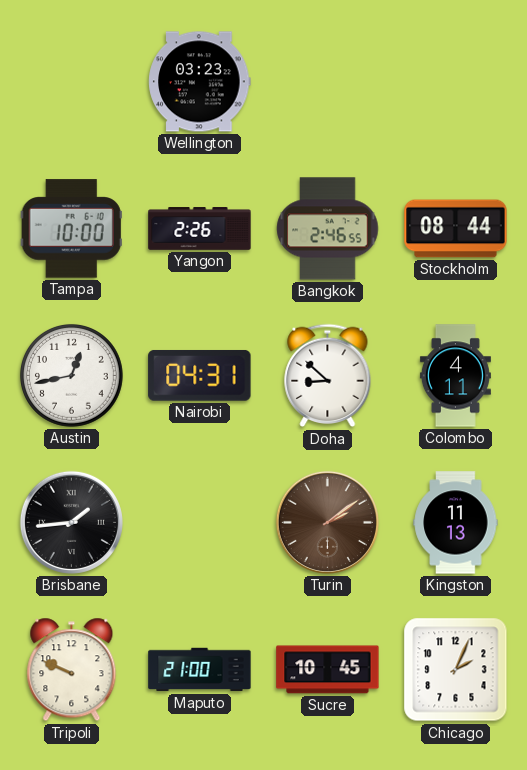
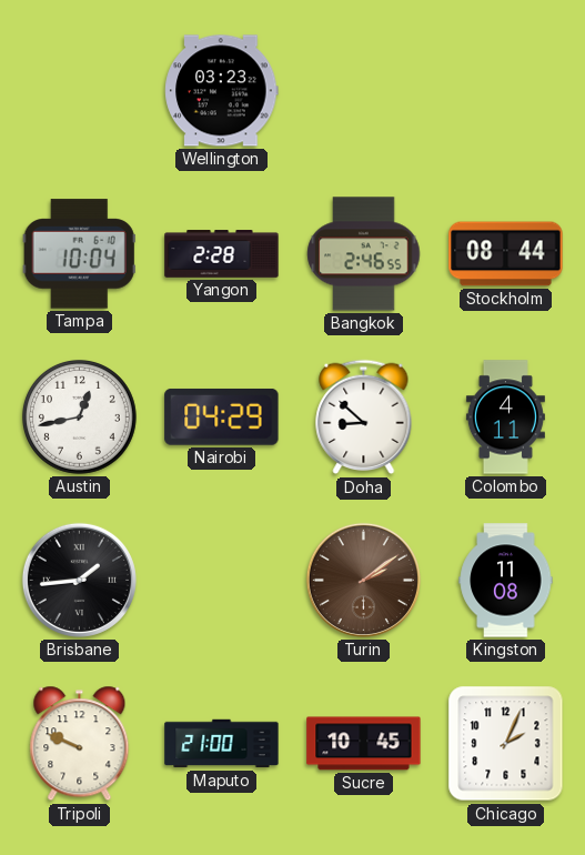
Tampa: 10:00 -> 10:04
Yangon: 2:26 -> 2:28
Nairobi: 04:31 -> 04:29
Kingston: 11:13 -> 11:08
